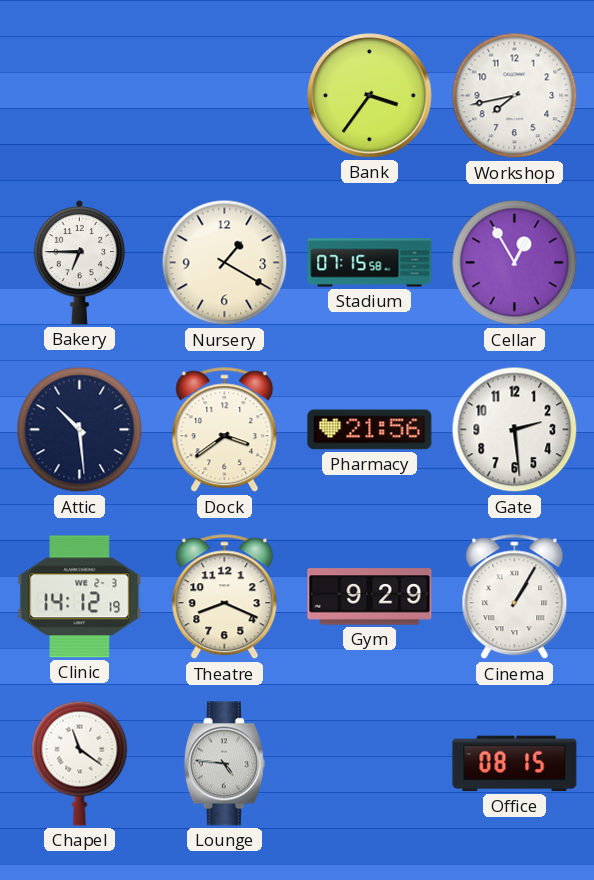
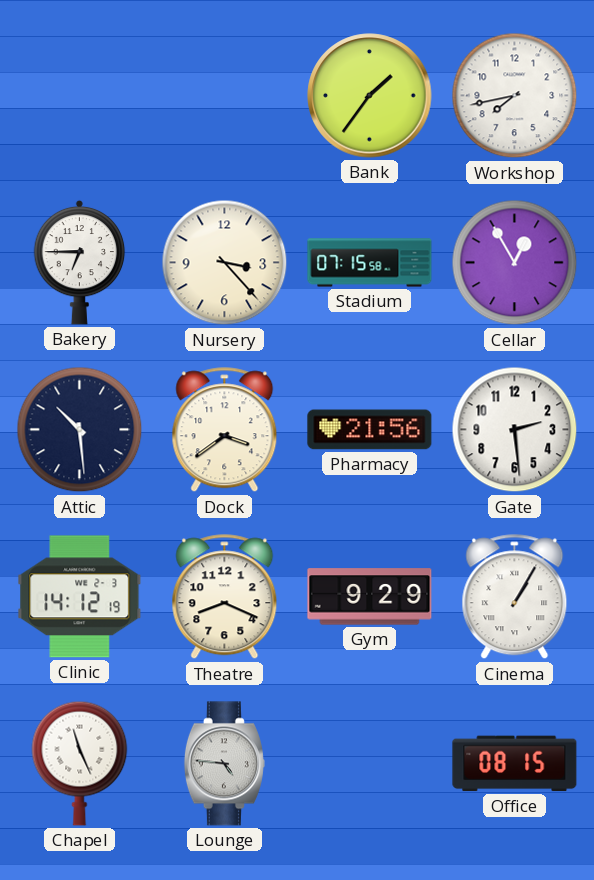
Bank: 3:36 -> 1:36
Nursery: 1:20 -> 3:23
Chapel: 11:21 -> 11:26
